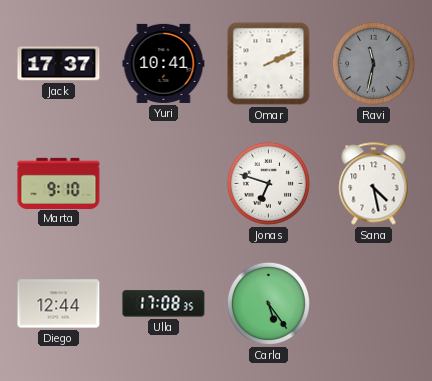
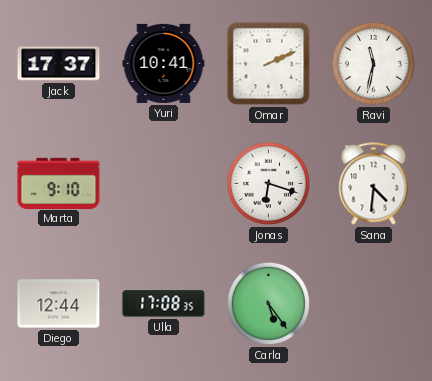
Ravi dial: grey -> white
Jonas: 6:48 -> 6:18
Sana: 4:28 -> 4:31
